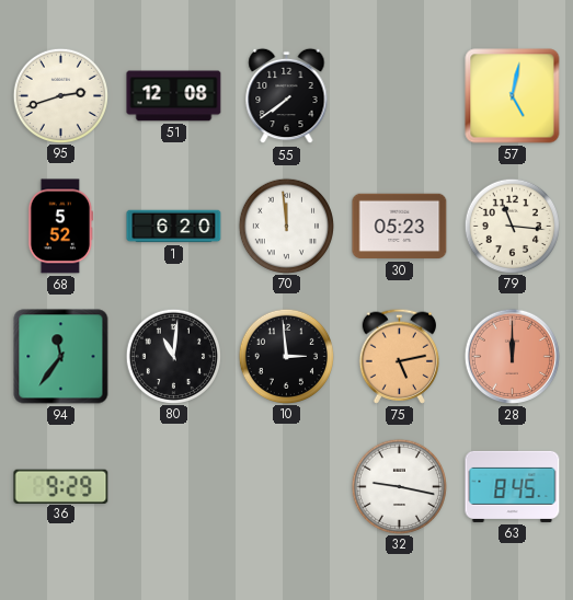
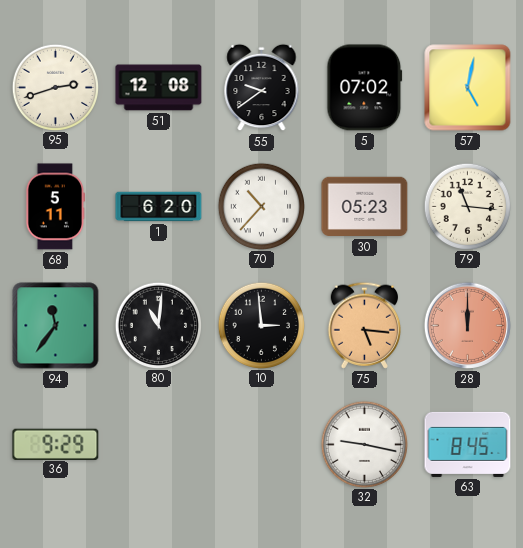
55: 7:39 -> 9:39
5: none -> 07:02
68: 5:52 -> 5:11
70: 11:59 -> 10:37
75: 5:13 -> 5:16
